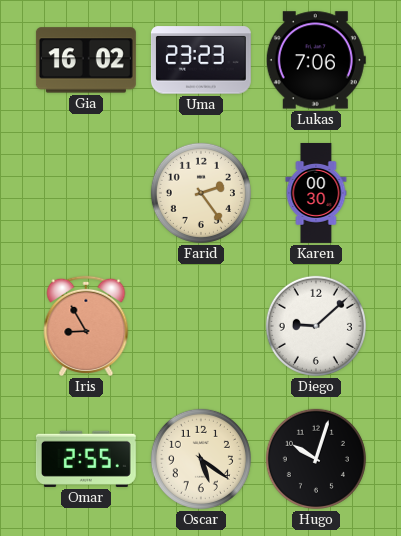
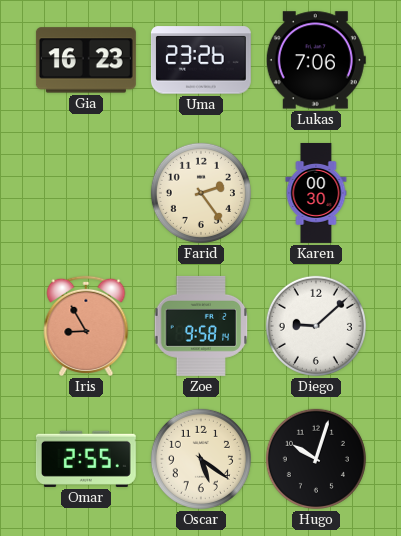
Gia: 16:02 -> 16:23
Uma: 23:23 -> 23:26
Zoe: none -> 9:58
